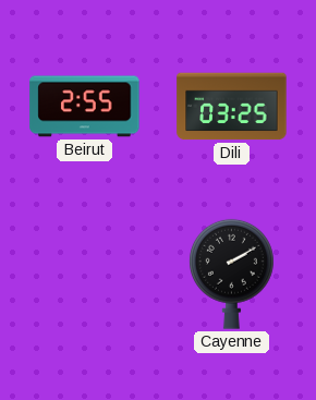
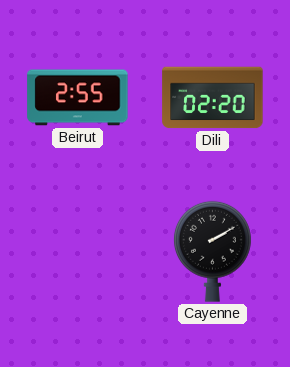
Dili: 03:25 -> 02:20
